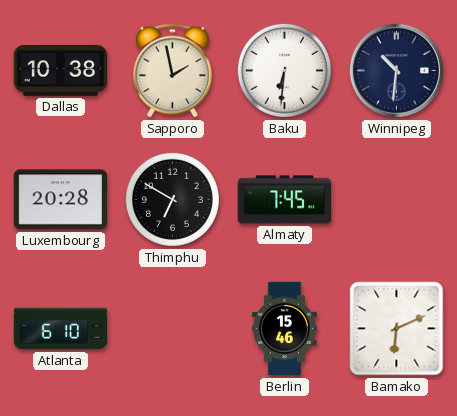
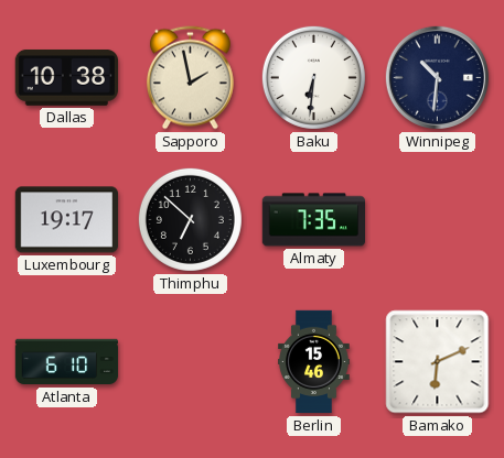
Luxembourg: 20:28 -> 19:17
Thimphu: 6:50 -> 6:52
Almaty: 7:45 -> 7:35
